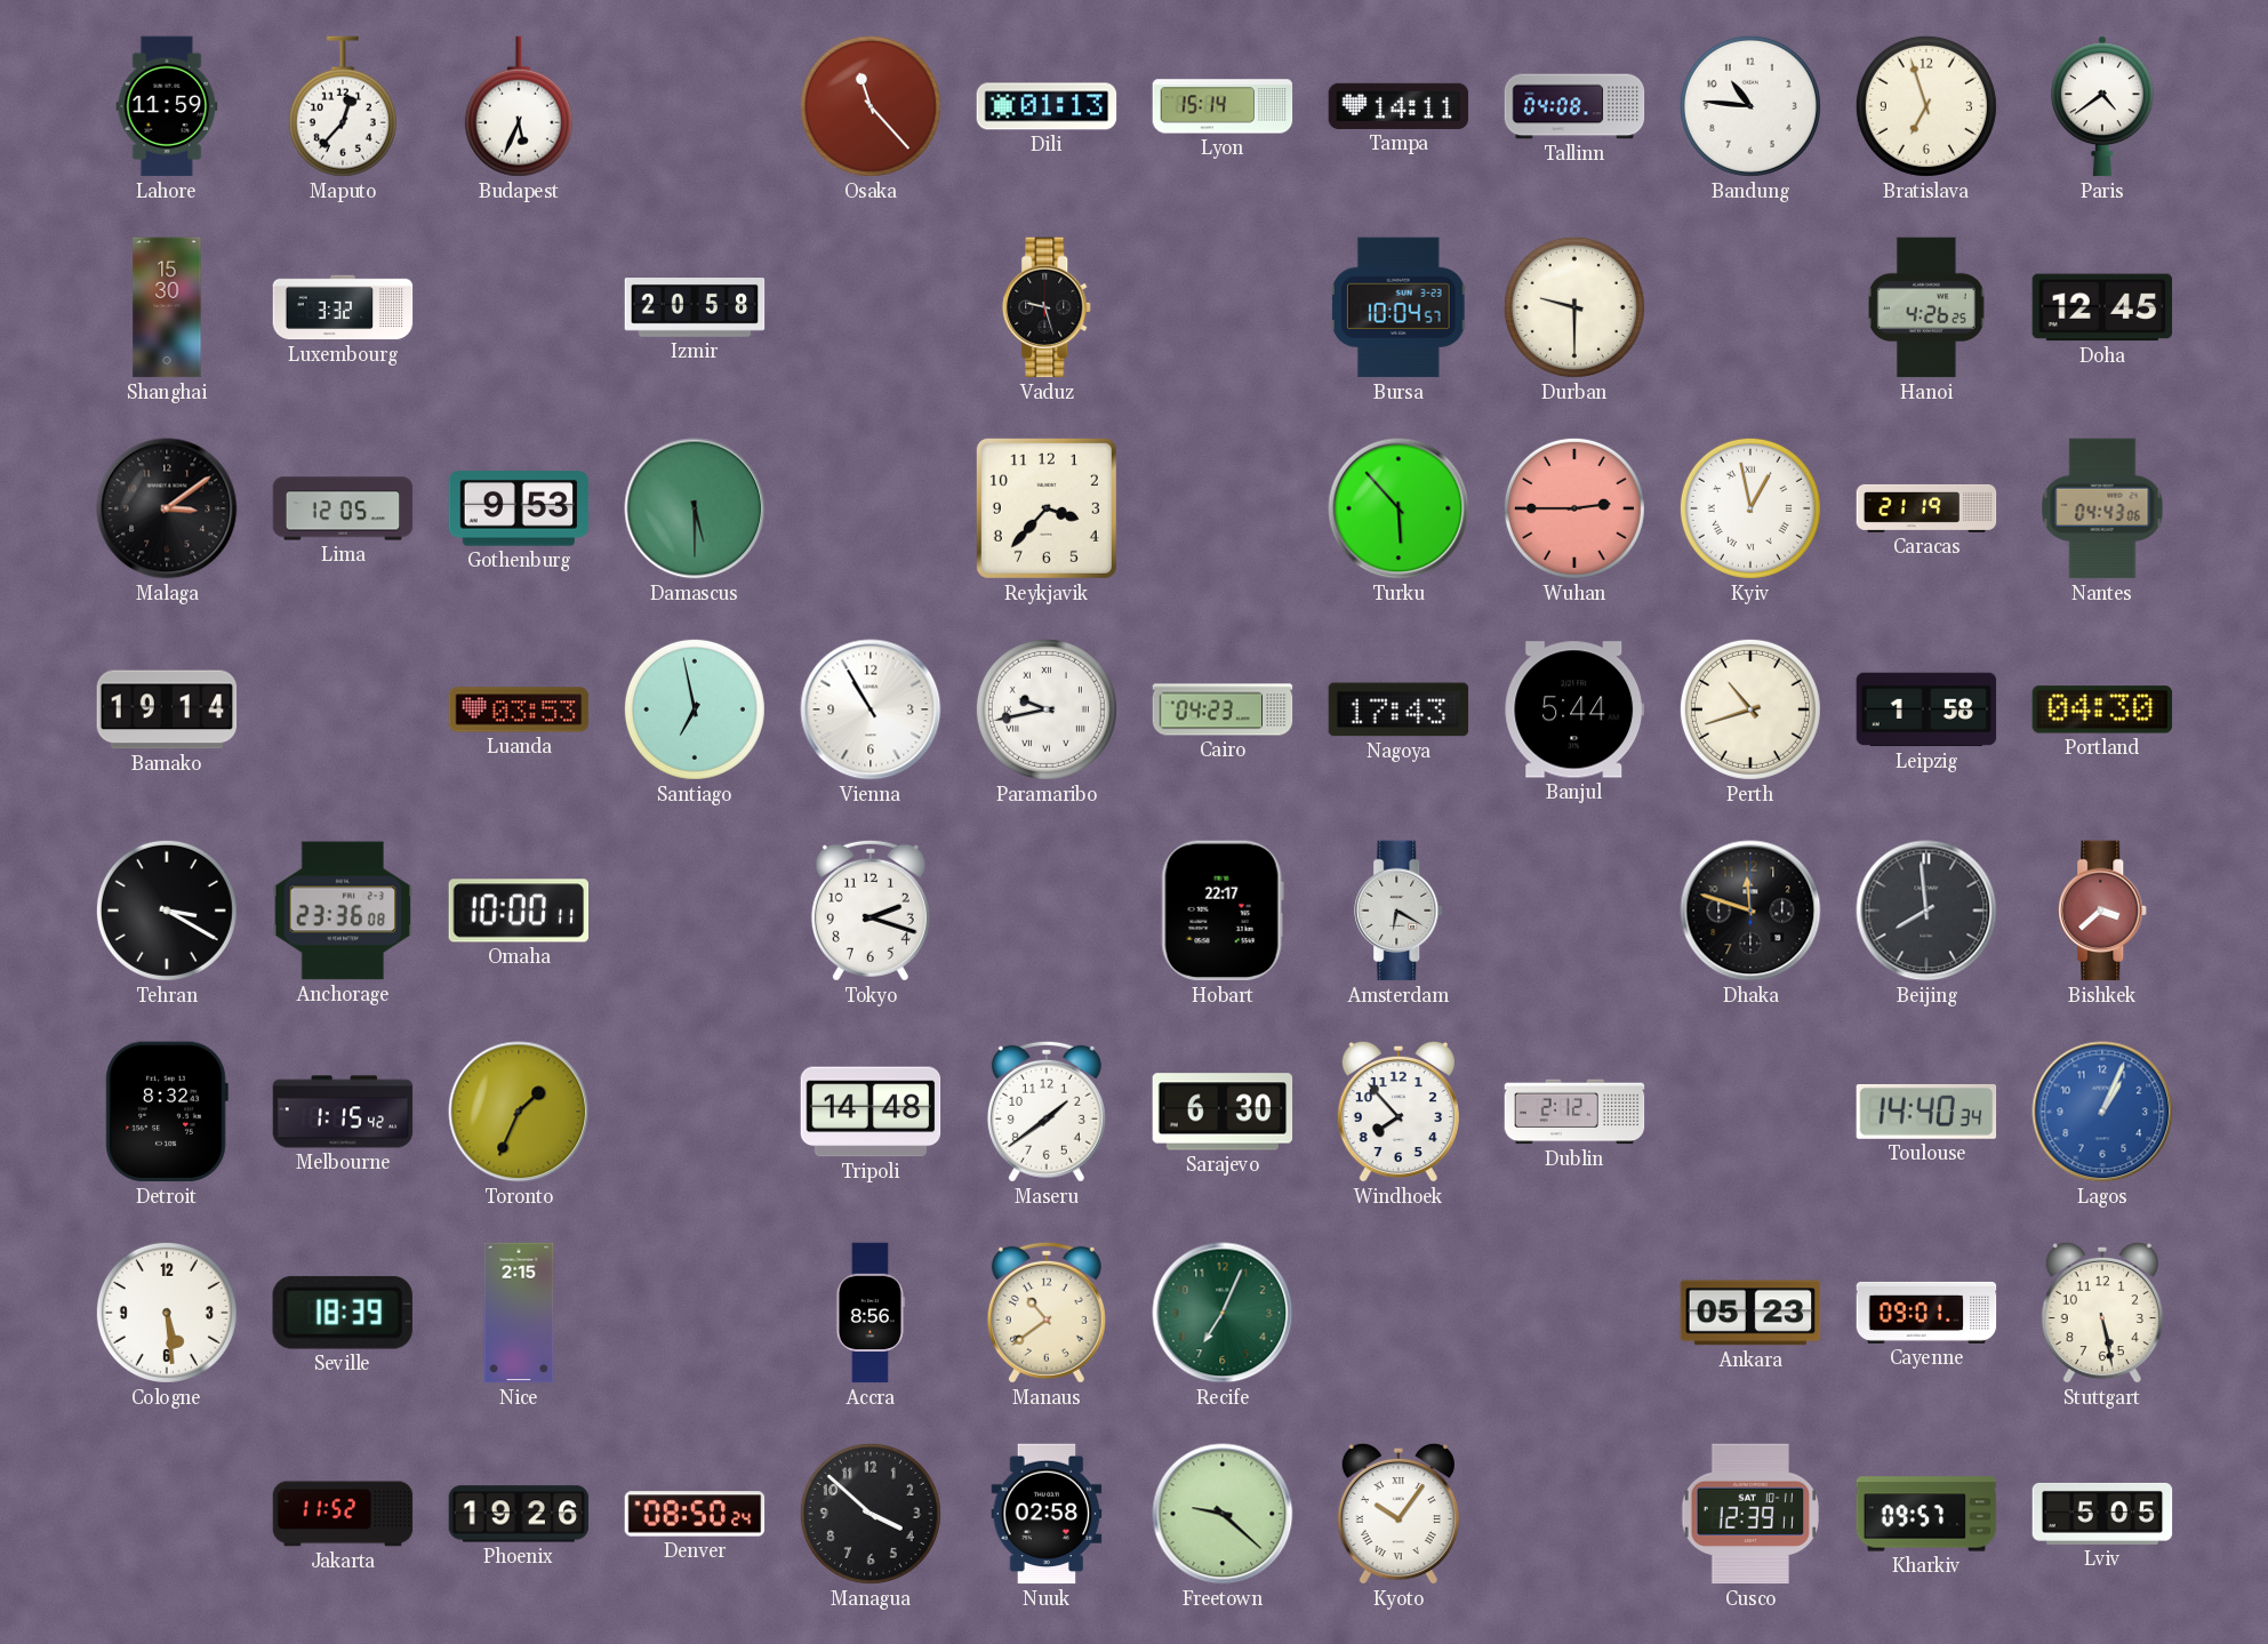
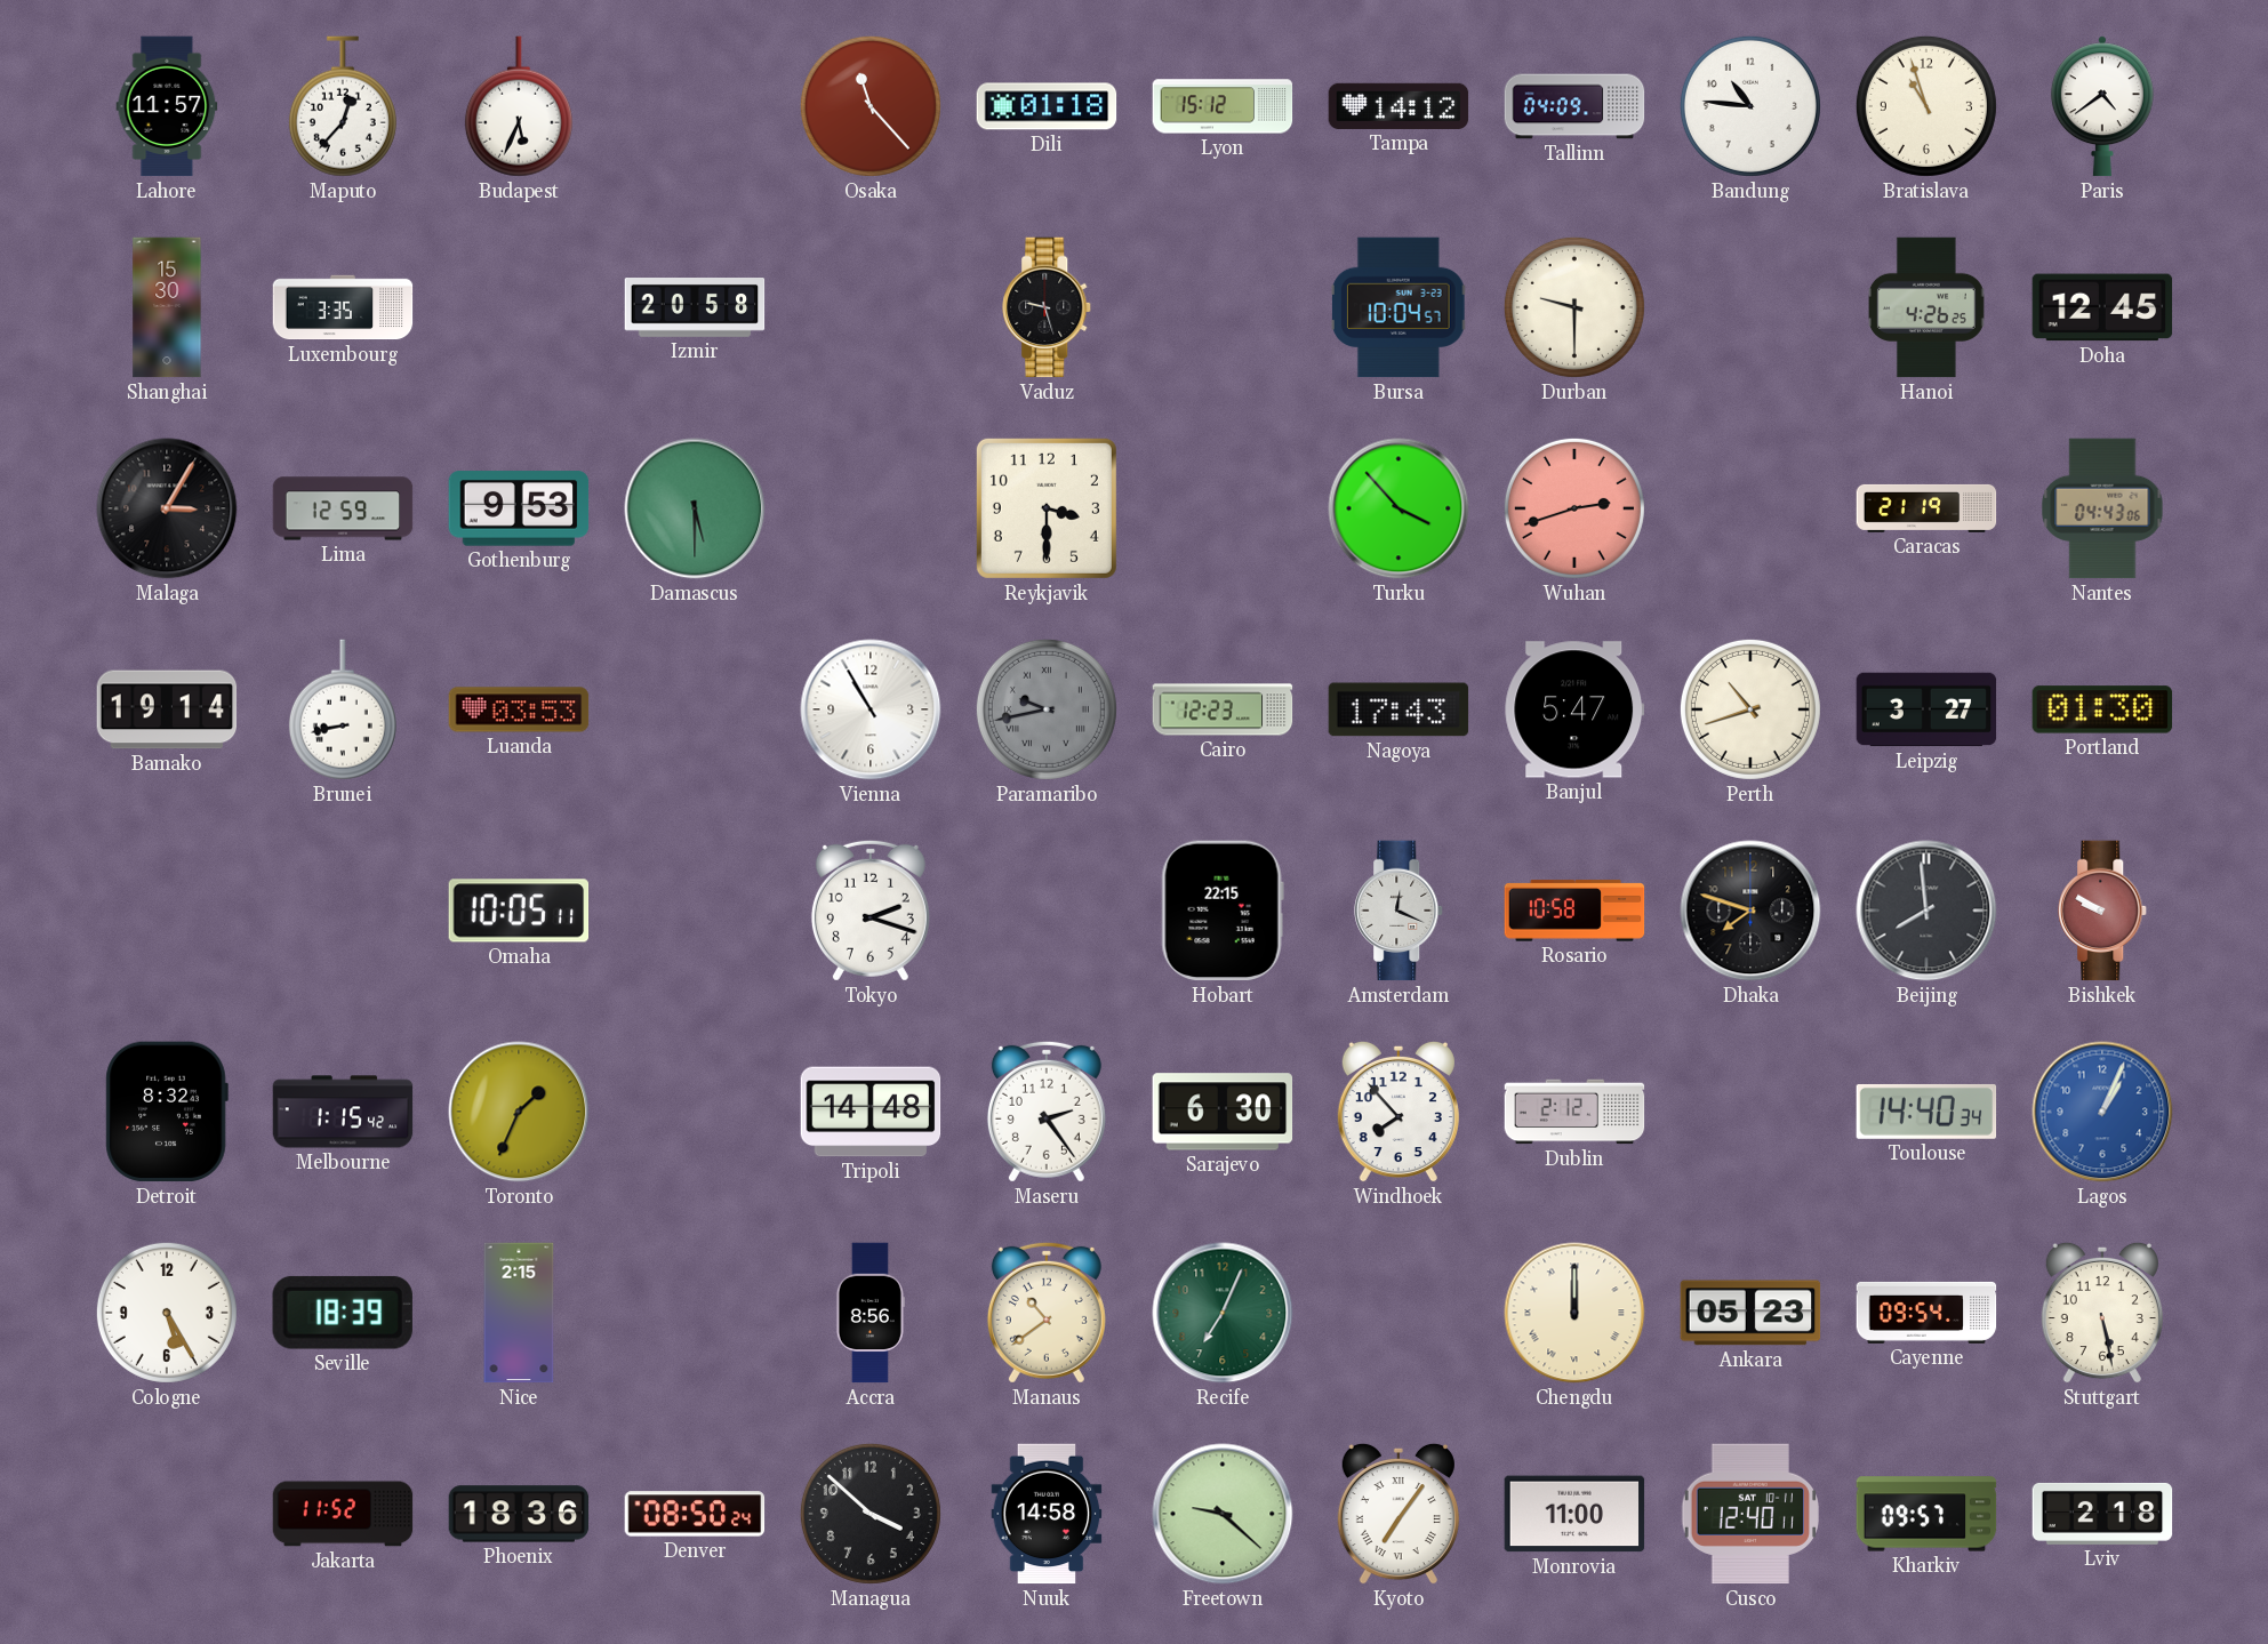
Lahore: 11:59 -> 11:57
Dili: 01:13 -> 01:18
Lyon: 15:14 -> 15:12
Tampa: 14:11 -> 14:12
Tallinn: 04:08 -> 04:09
Bratislava: 6:57 -> 10:57
Luxembourg: 3:32 -> 3:35
Malaga: 3:09 -> 3:05
Lima: 12:05 -> 12:59
Reykjavik: 3:37 -> 3:30
Turku: 5:53 -> 3:53
Wuhan: 2:45 -> 2:42
Kyiv: 12:58 -> none
Brunei: none -> 8:43
Santiago: 6:58 -> none
Paramaribo dial: white -> grey
Cairo: 04:23 -> 12:23
Banjul: 5:44 -> 5:47
Leipzig: 1:58 -> 3:27
Portland: 04:30 -> 01:30
Tehran: 3:20 -> none
Anchorage: 23:36 -> none
Omaha: 10:00 -> 10:05
Hobart: 22:17 -> 22:15
Amsterdam: 6:20 -> 12:19
Rosario: none -> 10:58
Dhaka: 11:48 -> 7:48
Bishkek: 3:38 -> 9:50
Maseru: 1:39 -> 2:24
Cologne: 5:29 -> 5:25
Chengdu: none -> 12:00
Cayenne: 09:01 -> 09:54
Phoenix: 19:26 -> 18:36
Nuuk: 02:58 -> 14:58
Kyoto: 10:06 -> 7:06
Monrovia: none -> 11:00
Cusco: 12:39 -> 12:40
Lviv: 5:05 -> 2:18
